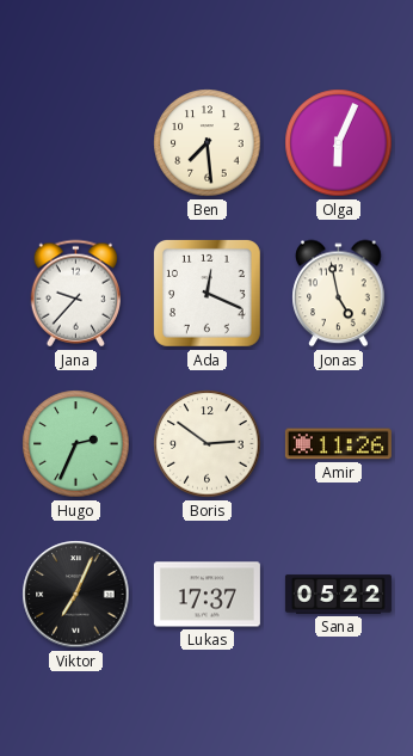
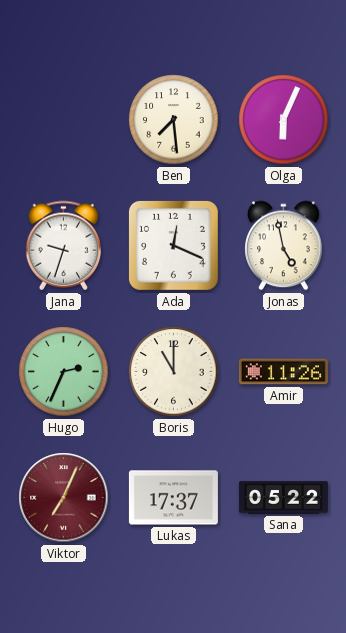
Jana: 9:37 -> 9:33
Boris: 2:51 -> 11:00
Viktor dial: black -> burgundy
